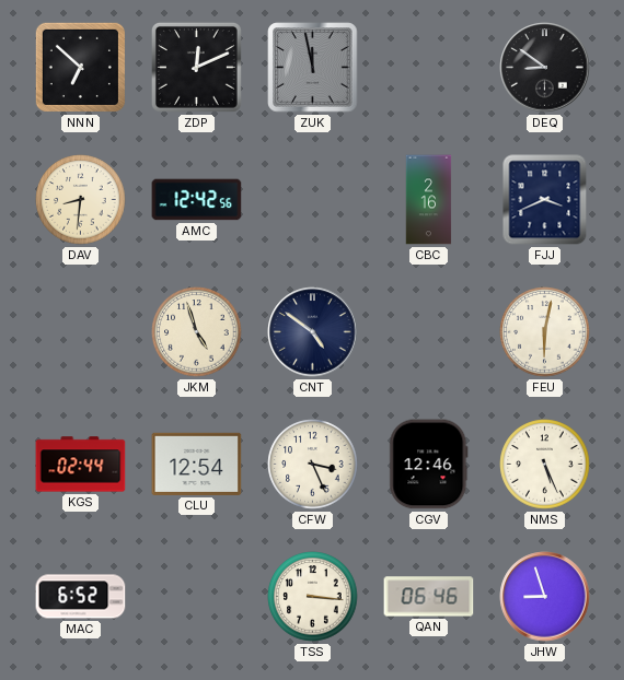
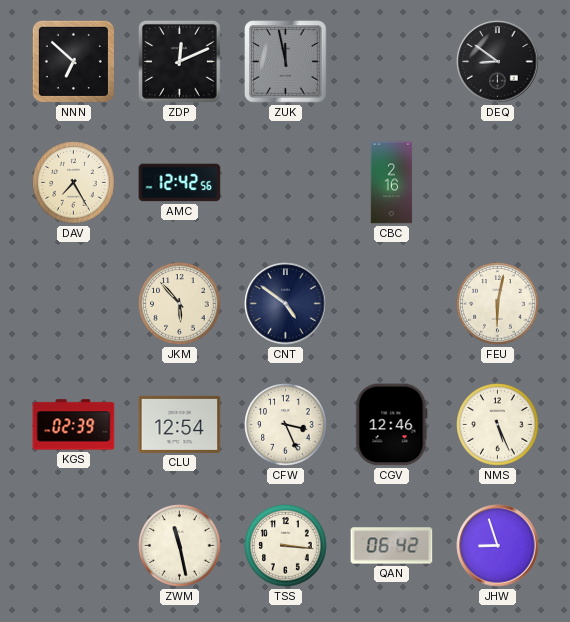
DAV: 8:31 -> 7:25
FJJ: 3:41 -> none
JKM: 4:57 -> 5:53
KGS: 02:44 -> 02:39
MAC: 6:52 -> none
ZWM: none -> 11:28
QAN: 06:46 -> 06:42
